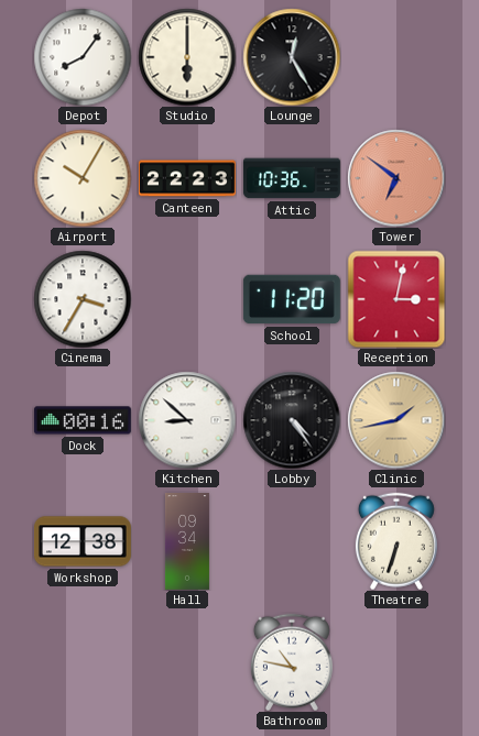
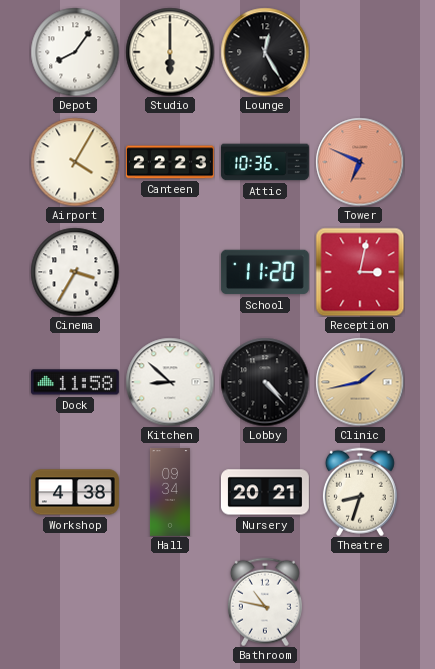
Airport: 10:05 -> 4:05
Tower: 6:51 -> 6:49
Dock: 00:16 -> 11:58
Lobby: 4:24 -> 4:23
Workshop: 12:38 -> 4:38
Nursery: none -> 20:21
Theatre: 6:33 -> 8:33
